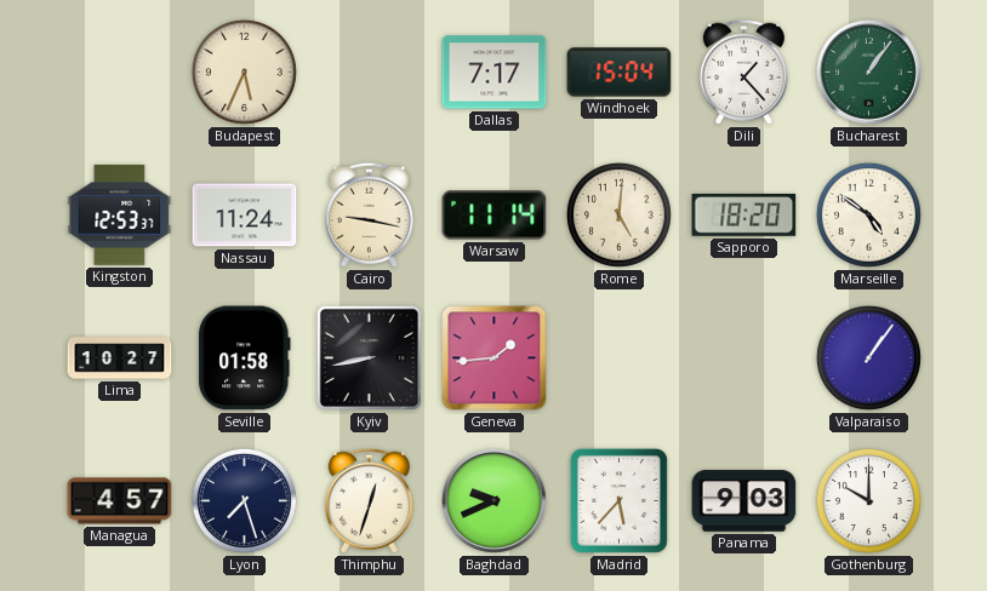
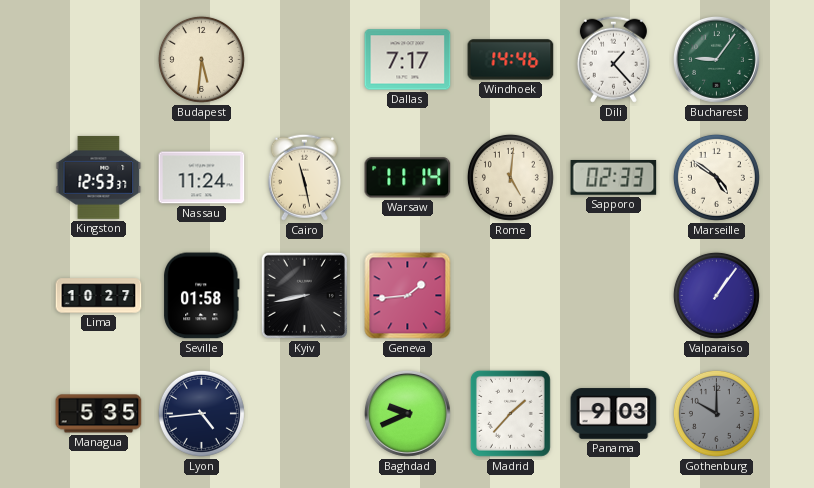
Budapest: 5:34 -> 5:31
Windhoek: 15:04 -> 14:46
Bucharest: 1:06 -> 9:06
Cairo: 9:17 -> 11:28
Sapporo: 18:20 -> 02:33
Managua: 4:57 -> 5:35
Lyon: 7:27 -> 4:44
Thimphu: 12:33 -> none
Madrid: 5:37 -> 1:37
Gothenburg dial: white -> grey
